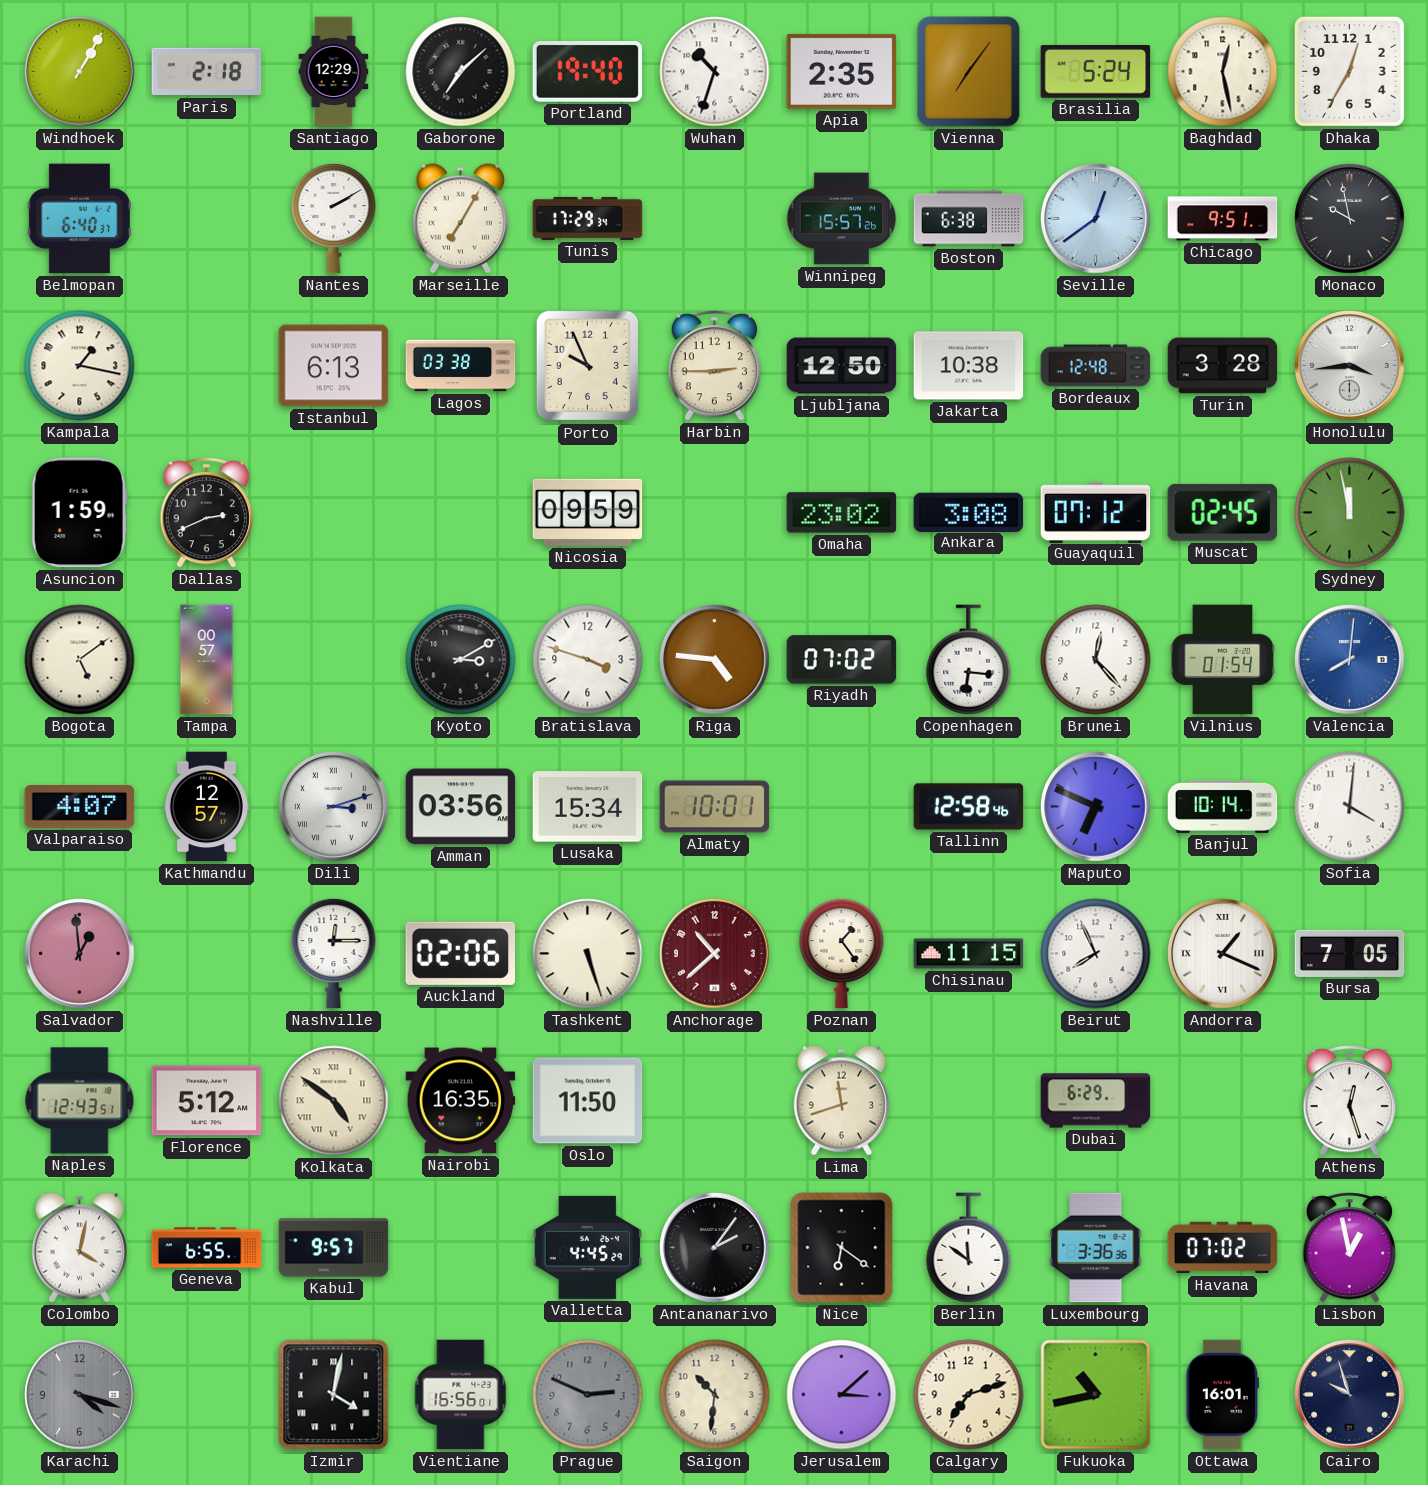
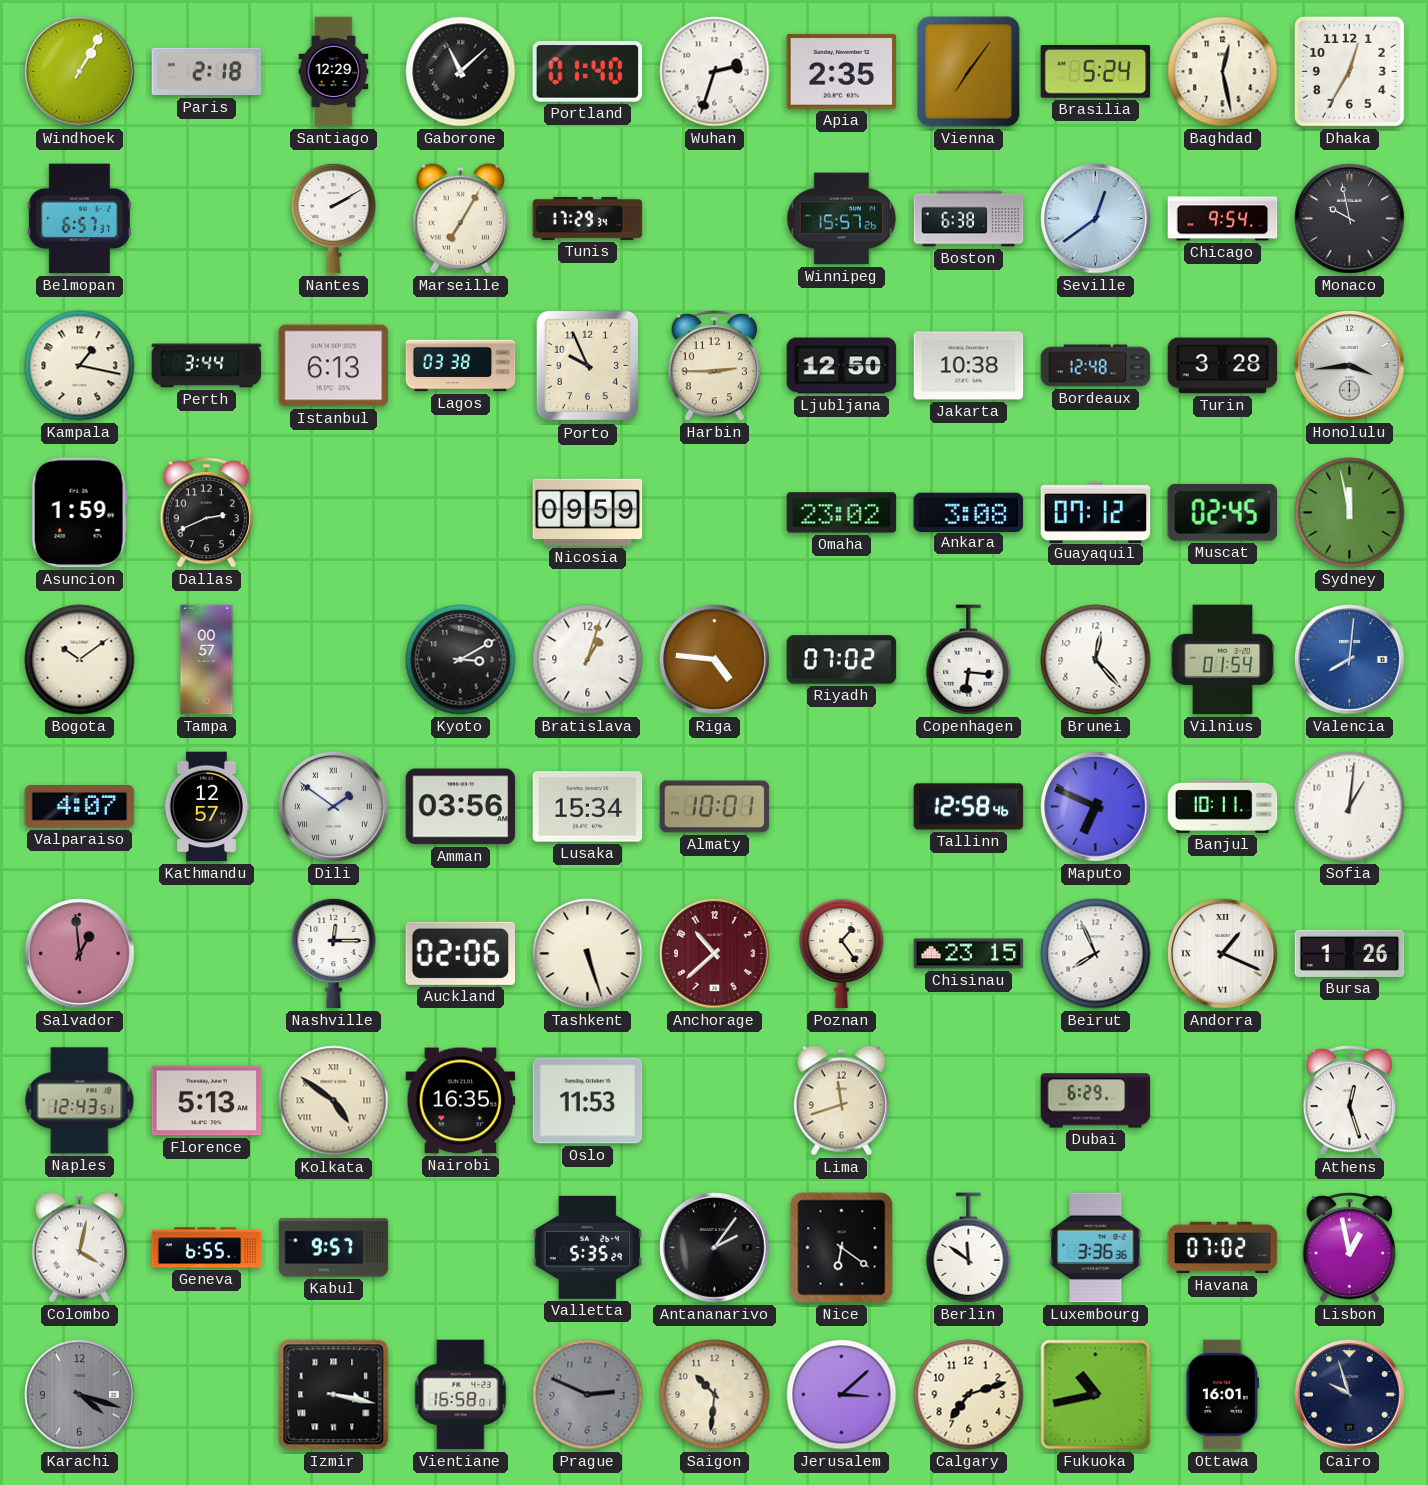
Gaborone: 7:08 -> 11:08
Portland: 19:40 -> 01:40
Wuhan: 10:33 -> 2:33
Belmopan: 6:40 -> 6:57
Chicago: 9:51 -> 9:54
Perth: none -> 3:44
Bogota: 5:09 -> 10:09
Bratislava: 3:48 -> 1:03
Dili: 3:12 -> 1:51
Banjul: 10:14 -> 10:11
Sofia: 4:01 -> 1:01
Chisinau: 11:15 -> 23:15
Bursa: 7:05 -> 1:26
Florence: 5:12 -> 5:13
Oslo: 11:50 -> 11:53
Valletta: 4:45 -> 5:35
Izmir: 4:02 -> 3:17
Vientiane: 16:56 -> 16:58
